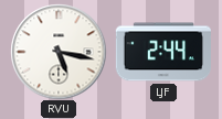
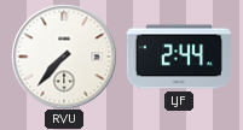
RVU: 5:17 -> 7:37
